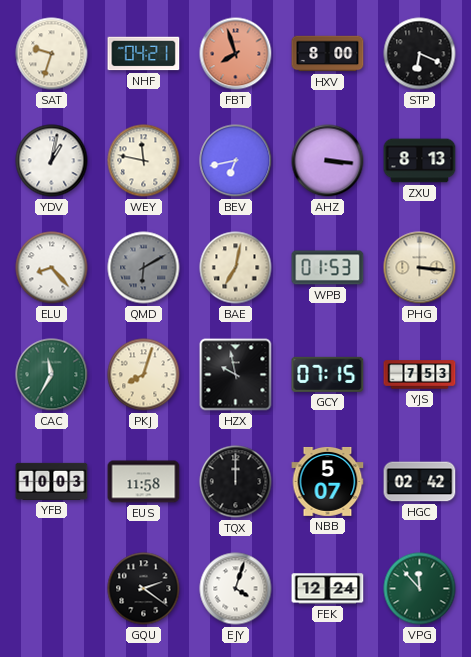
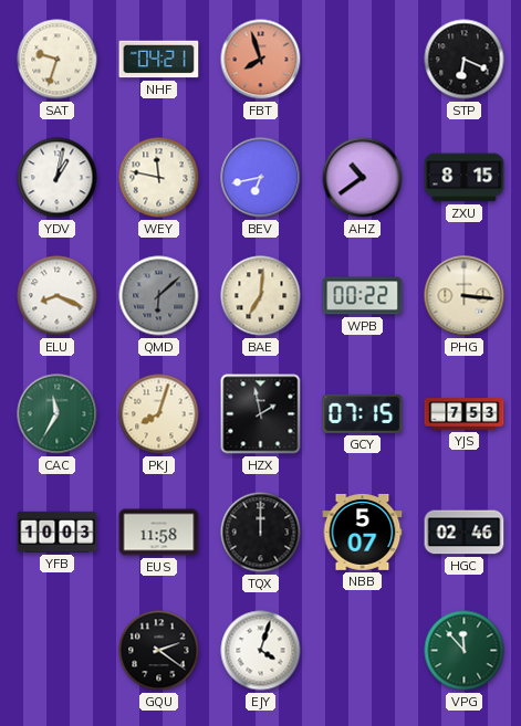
HXV: 8:00 -> none
AHZ: 3:16 -> 10:39
ZXU: 8:13 -> 8:15
ELU: 8:23 -> 8:19
QMD: 6:10 -> 6:08
BAE: 7:02 -> 7:01
WPB: 01:53 -> 00:22
HZX: 9:58 -> 1:58
HGC: 02:42 -> 02:46
FEK: 12:24 -> none
